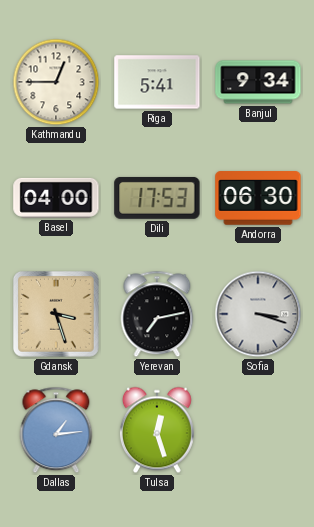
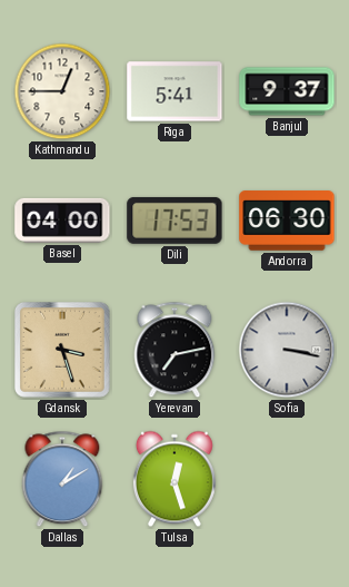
Banjul: 9:34 -> 9:37
Sofia: 3:18 -> 3:17
Dallas: 1:14 -> 1:10
